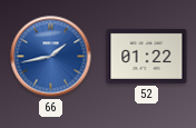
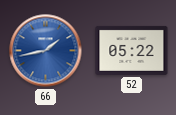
52: 01:22 -> 05:22
